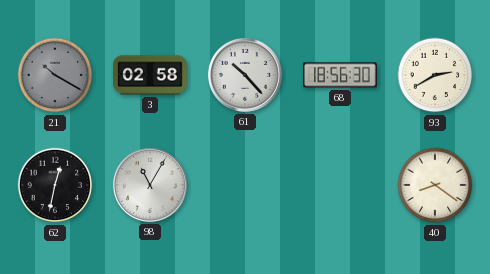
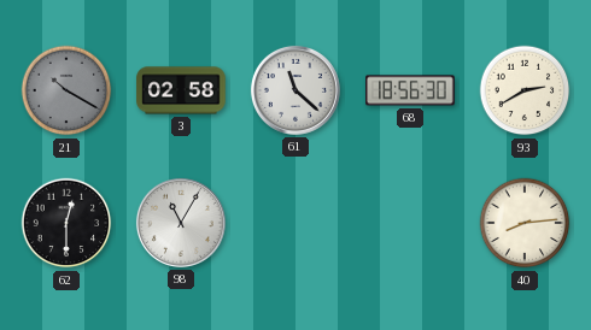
61: 10:23 -> 11:22
62: 12:32 -> 12:30
40: 8:21 -> 8:14
